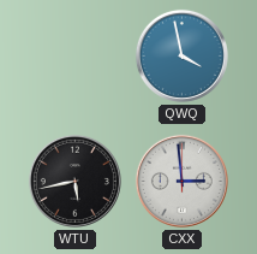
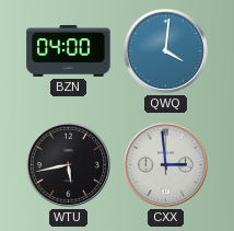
BZN: none -> 04:00
QWQ: 3:58 -> 4:01
